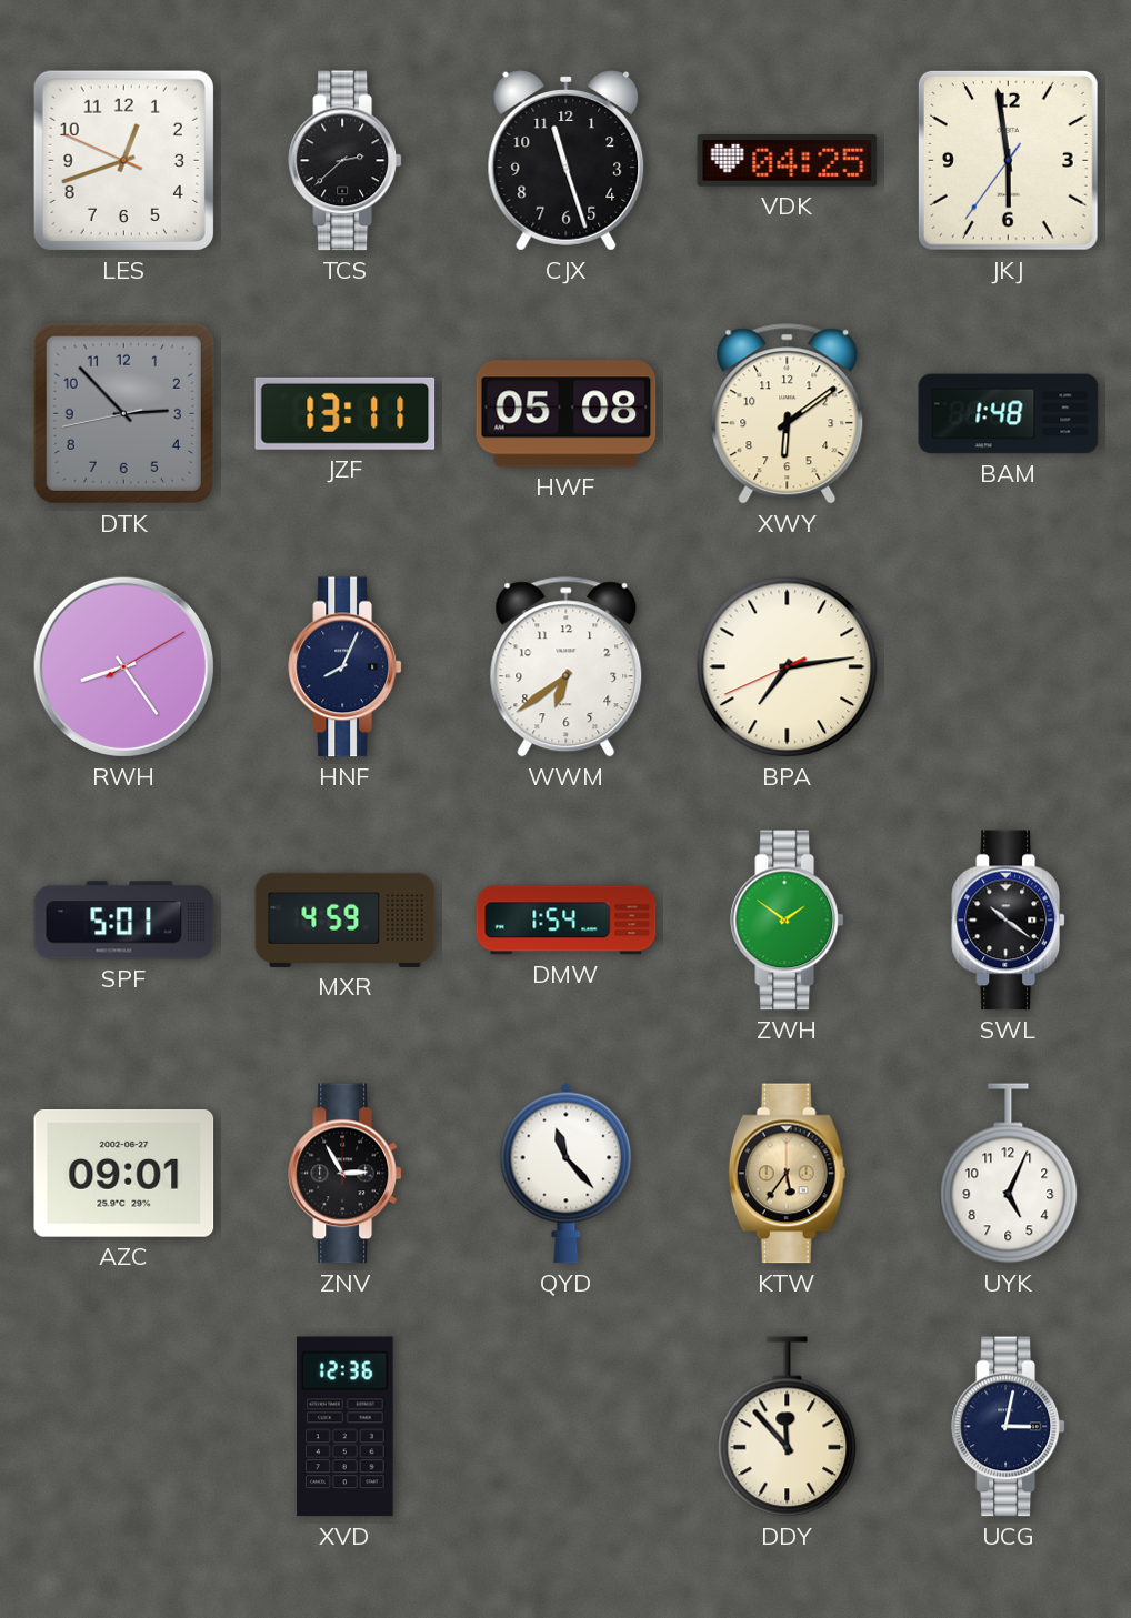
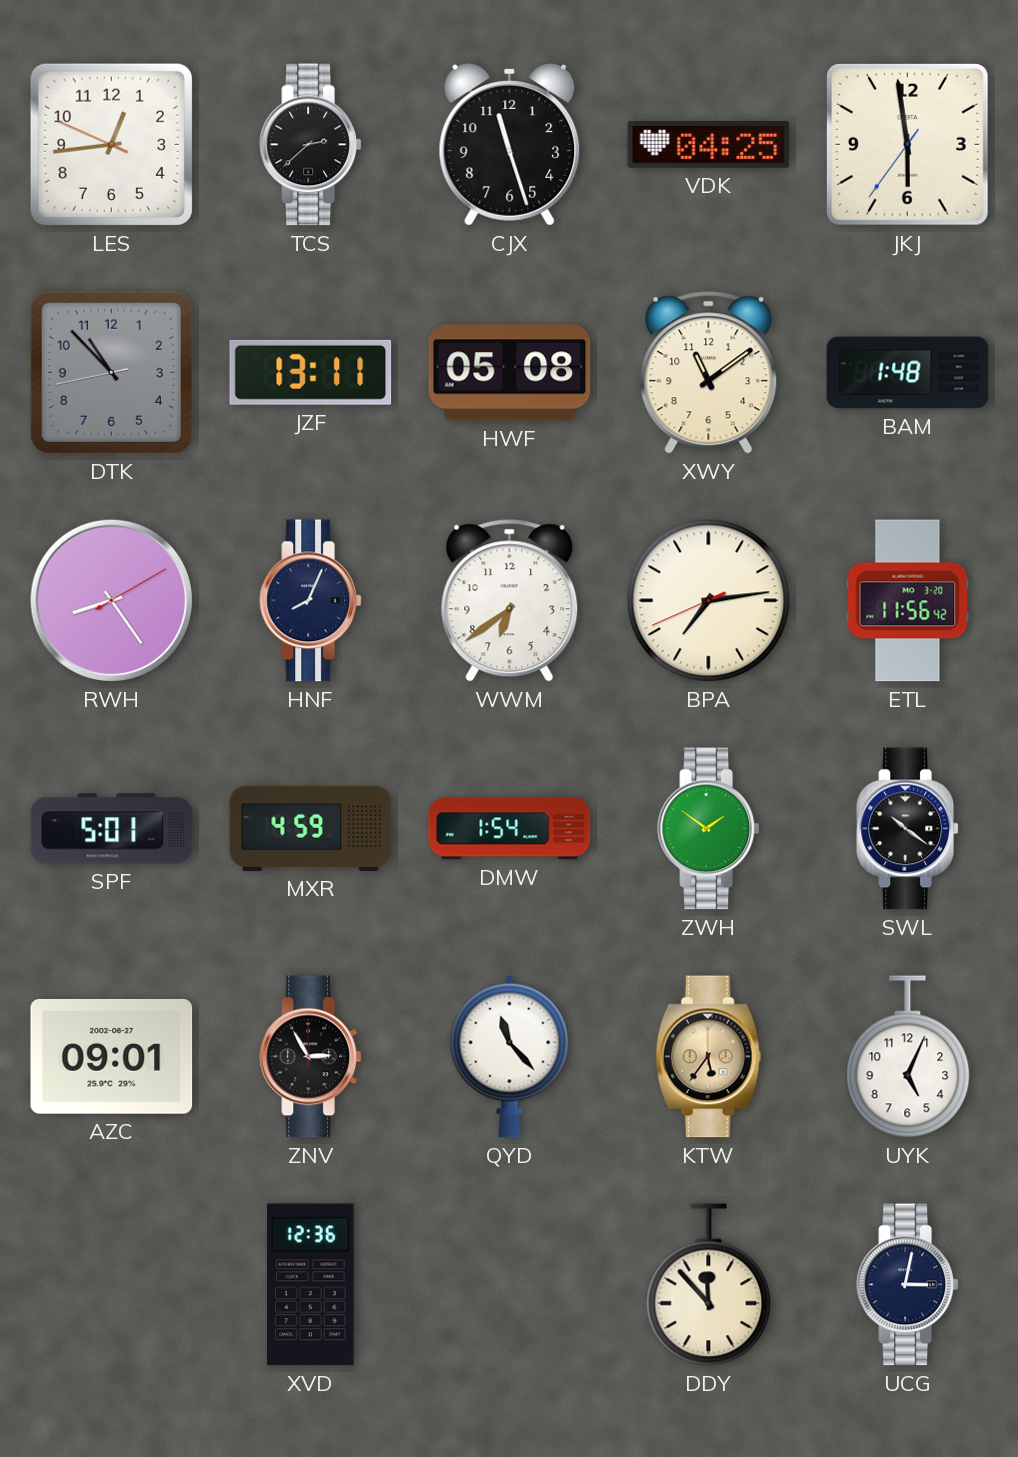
LES: 12:41 -> 12:43
DTK: 2:52 -> 10:52
XWY: 6:09 -> 11:09
ETL: none -> 11:56
